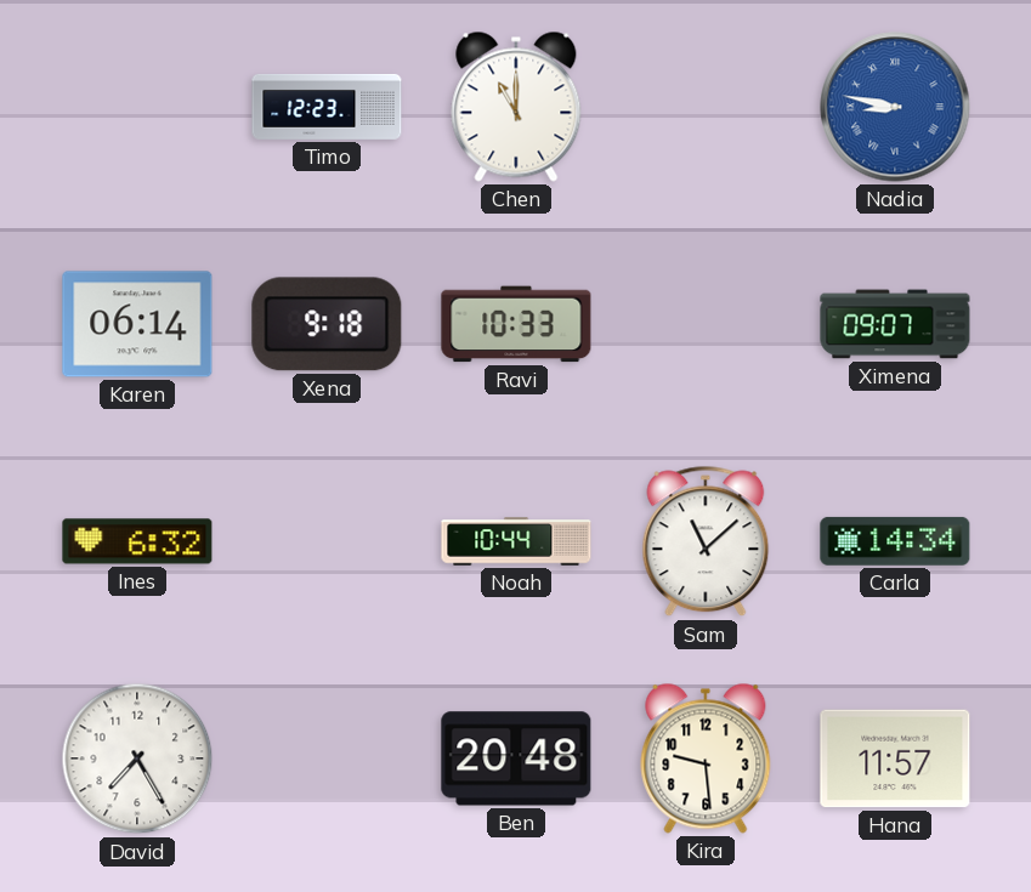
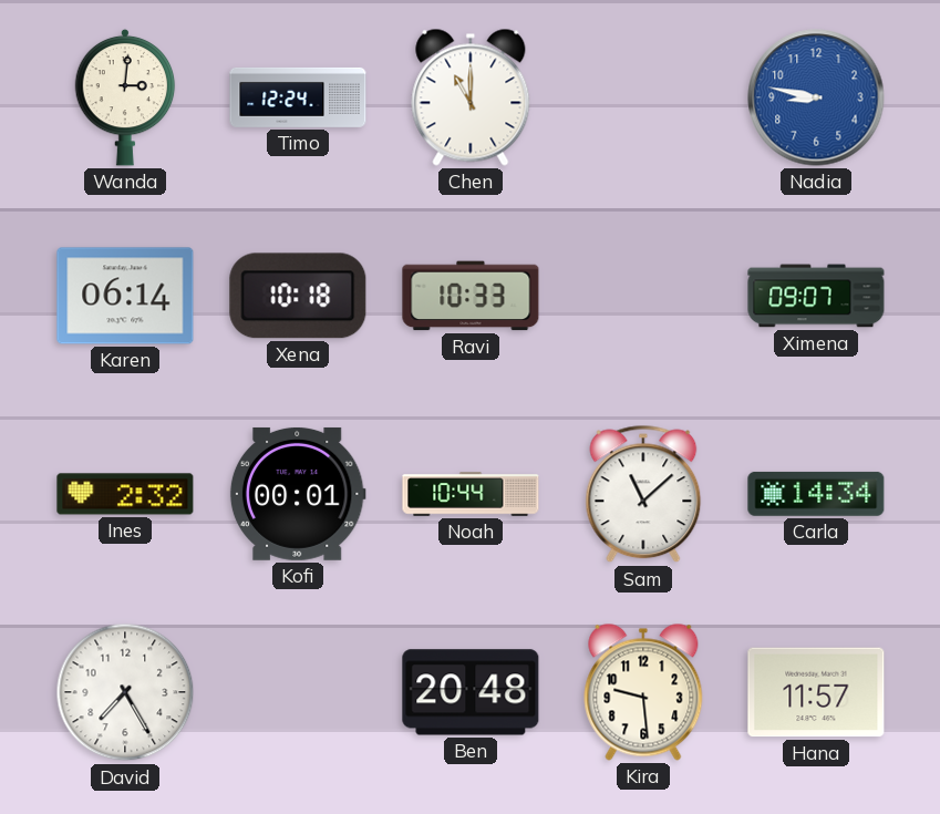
Wanda: none -> 3:01
Timo: 12:23 -> 12:24
Nadia numerals: Roman -> Arabic
Xena: 9:18 -> 10:18
Ines: 6:32 -> 2:32
Kofi: none -> 00:01
